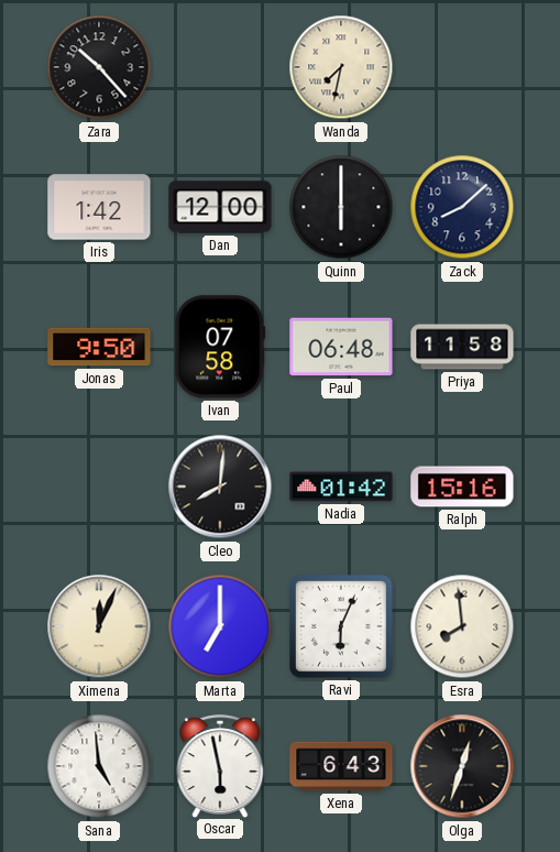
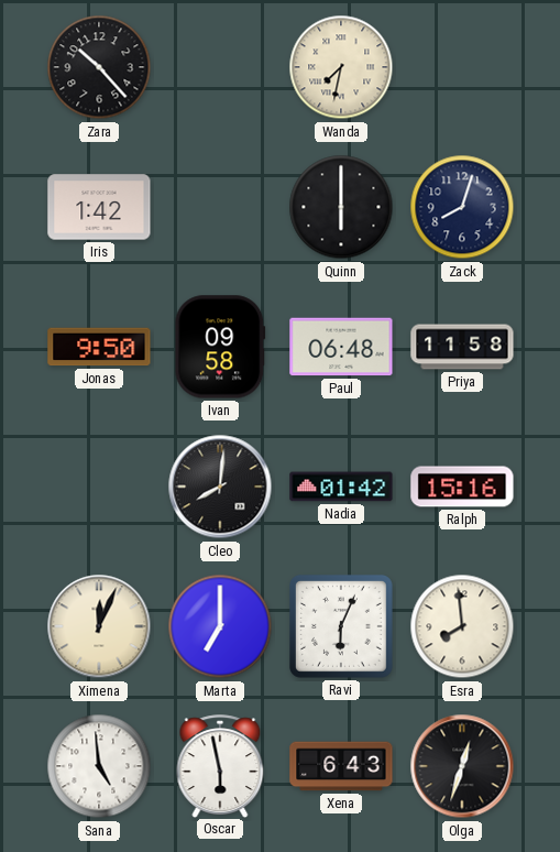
Dan: 12:00 -> none
Zack: 8:08 -> 8:03
Ivan: 07:58 -> 09:58
